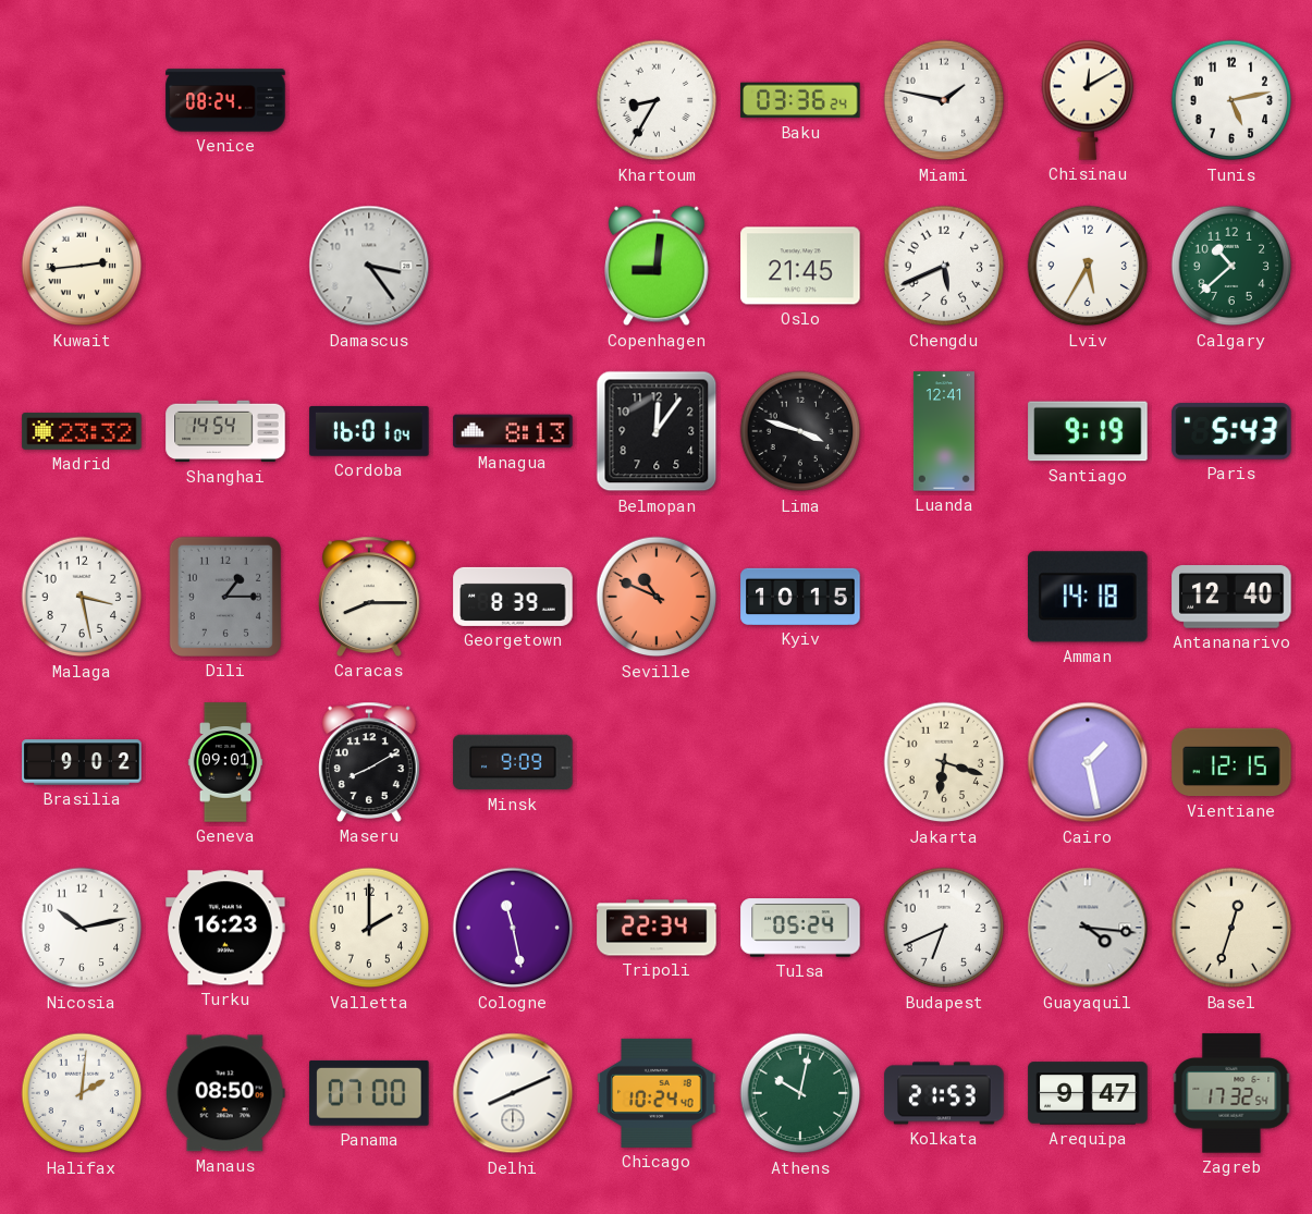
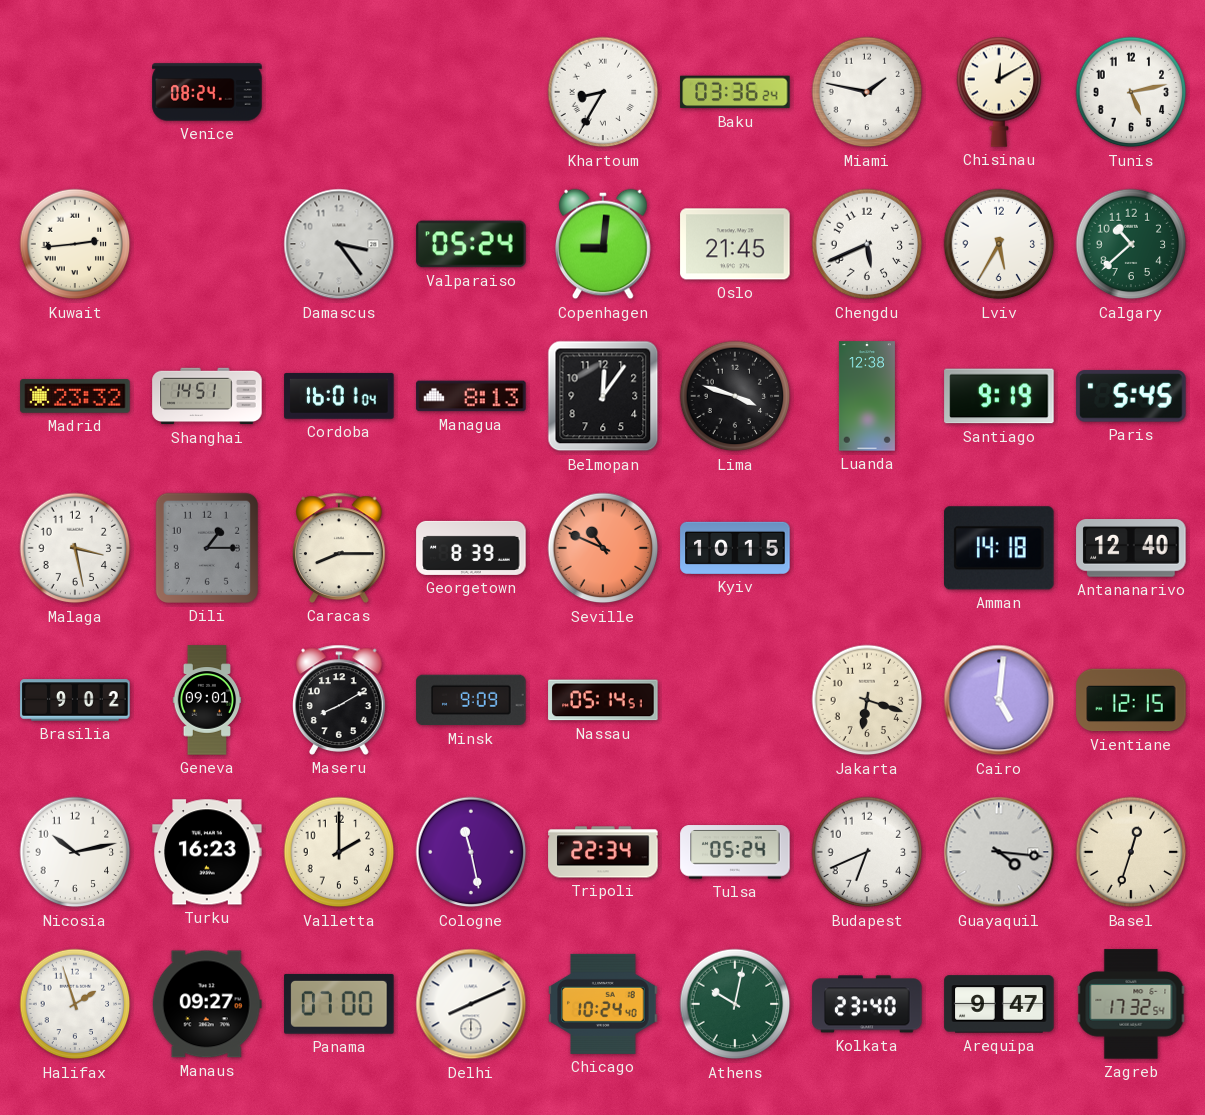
Valparaiso: none -> 05:24
Shanghai: 14:54 -> 14:51
Luanda: 12:41 -> 12:38
Paris: 5:43 -> 5:45
Nassau: none -> 05:14
Cairo: 1:28 -> 5:01
Halifax: 2:01 -> 1:57
Manaus: 08:50 -> 09:27
Kolkata: 21:53 -> 23:40
